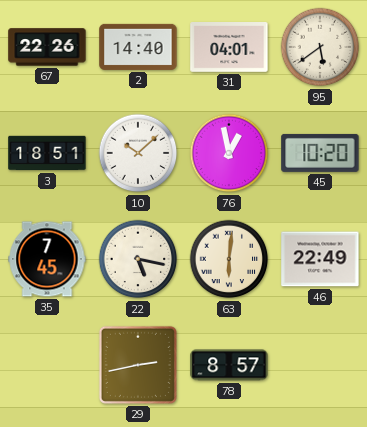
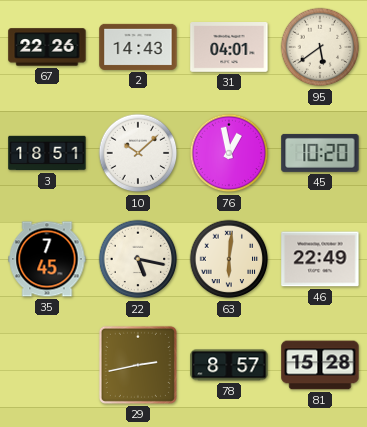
2: 14:40 -> 14:43
81: none -> 15:28
